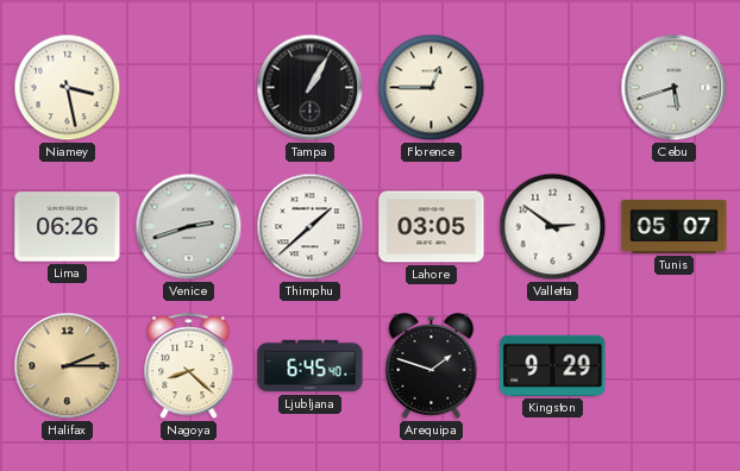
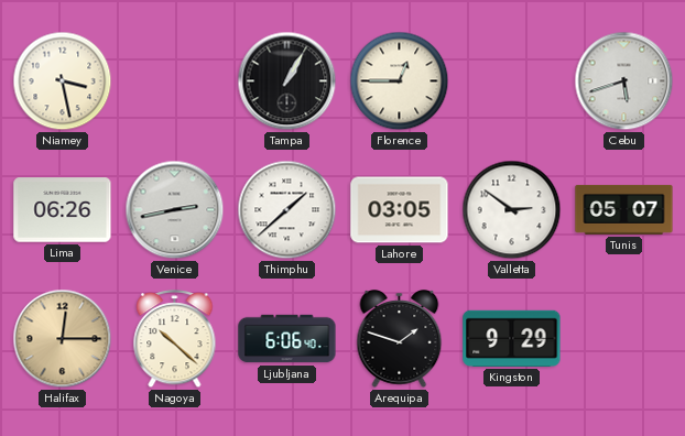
Venice: 2:42 -> 2:43
Halifax: 2:15 -> 12:15
Nagoya: 8:22 -> 10:22
Ljubljana: 6:45 -> 6:06
